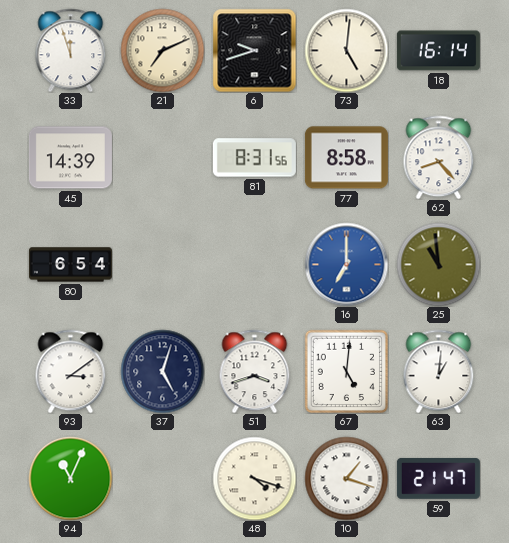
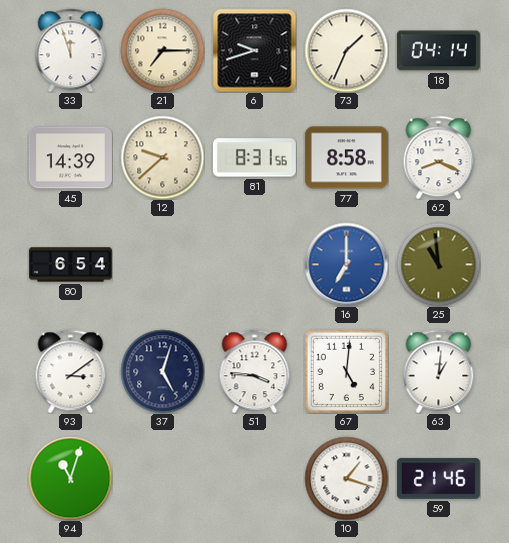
21: 7:11 -> 7:15
73: 5:01 -> 1:34
18: 16:14 -> 04:14
12: none -> 9:38
62: 8:23 -> 8:19
51: 3:42 -> 3:46
94: 11:04 -> 11:03
48: 4:18 -> none
59: 21:47 -> 21:46
